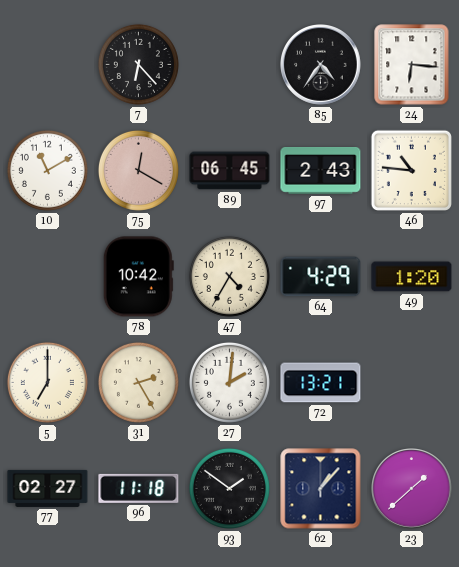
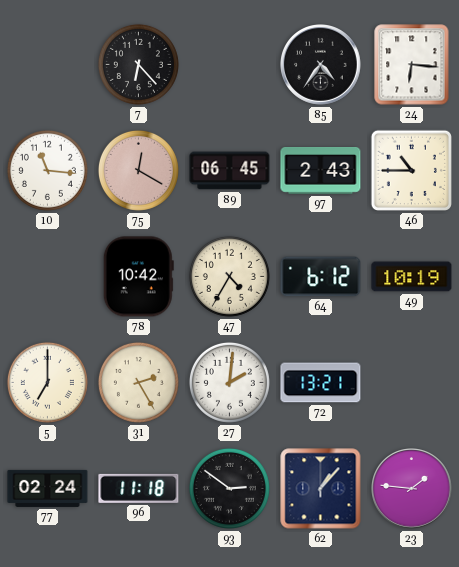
10: 11:10 -> 11:16
46: 10:46 -> 10:45
64: 4:29 -> 6:12
49: 1:20 -> 10:19
77: 02:27 -> 02:24
93: 1:51 -> 2:51
23: 1:38 -> 1:46
